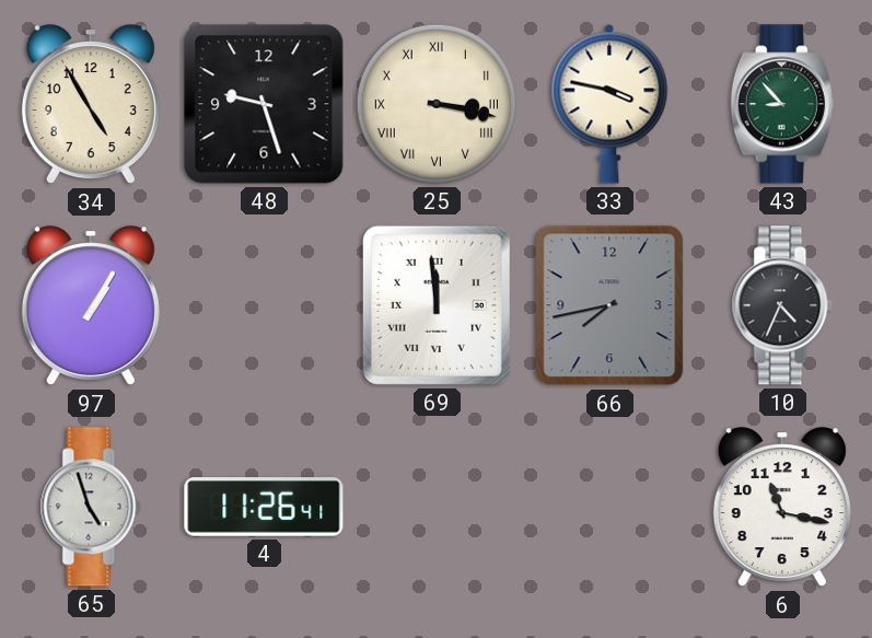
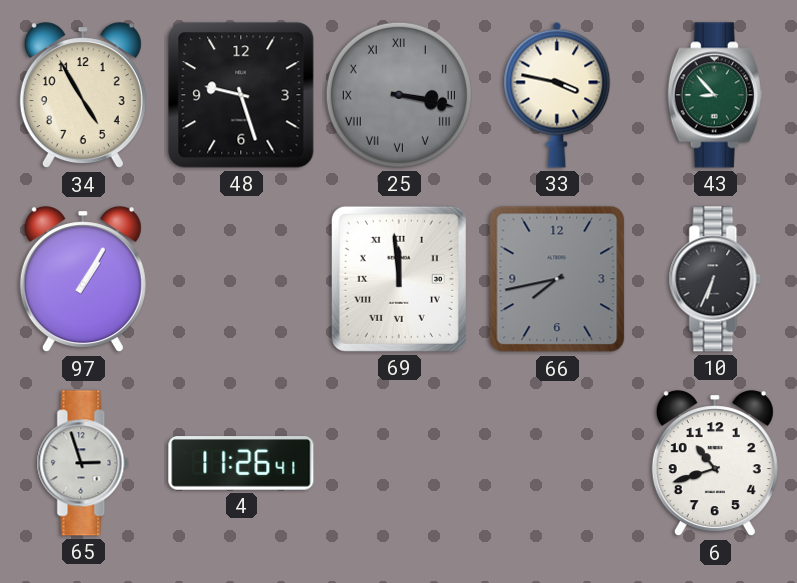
25 dial: cream -> grey
10: 4:34 -> 6:34
65: 4:57 -> 2:57
6: 11:17 -> 10:42
